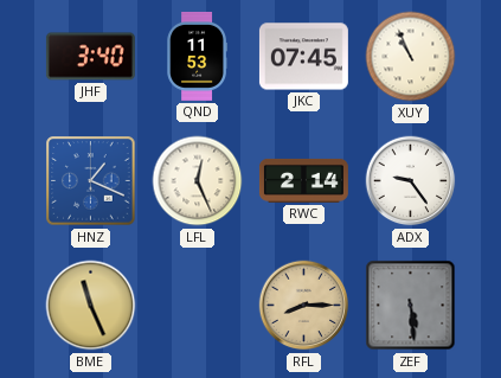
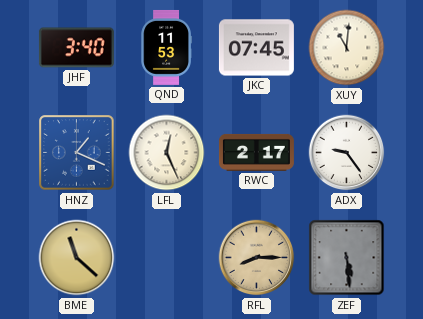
XUY: 10:56 -> 11:01
RWC: 2:14 -> 2:17
BME: 11:26 -> 11:22
